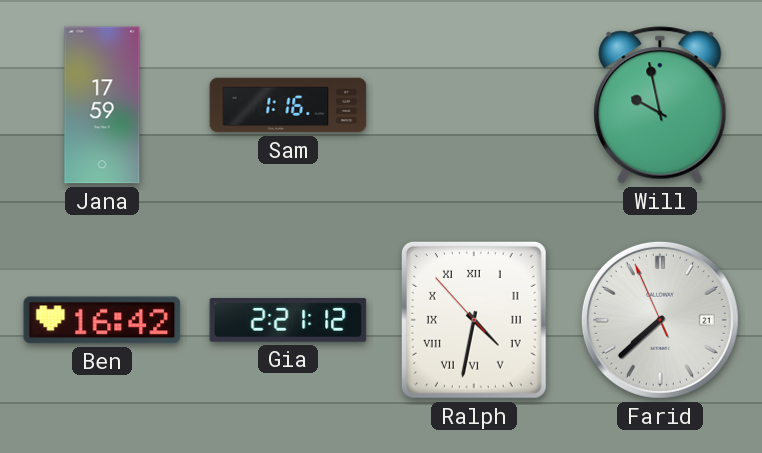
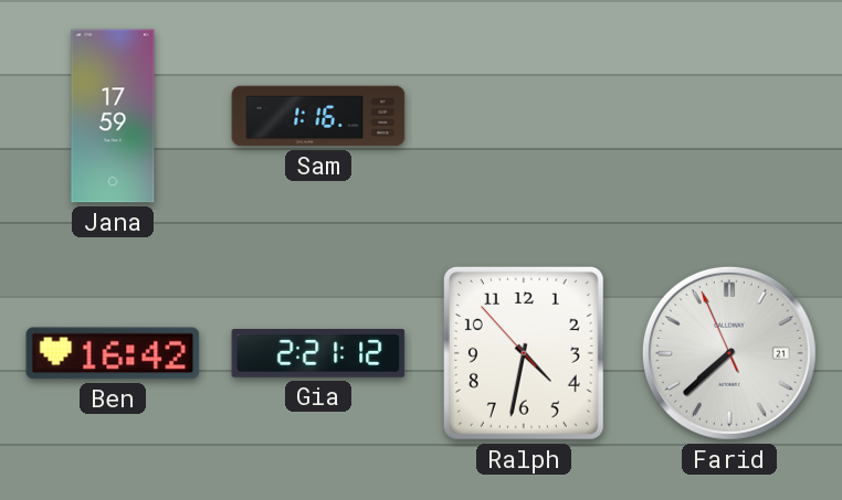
Will: 9:58 -> none
Ralph numerals: Roman -> Arabic
